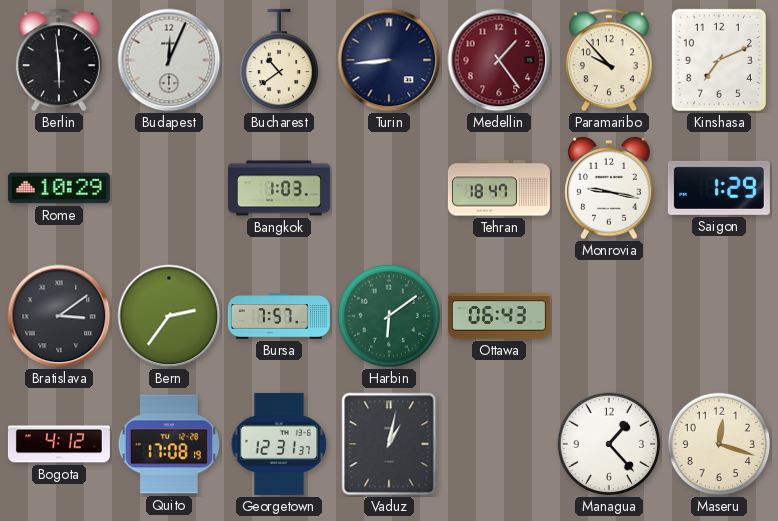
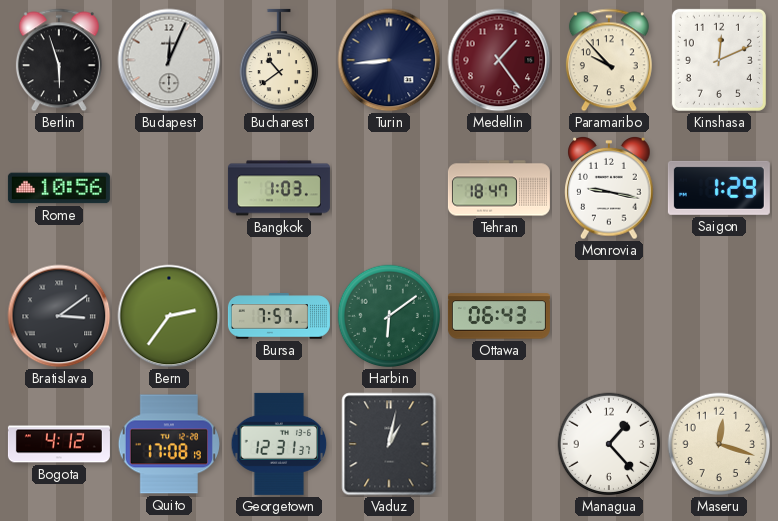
Berlin: 5:59 -> 5:57
Kinshasa: 7:11 -> 12:11
Rome: 10:29 -> 10:56
